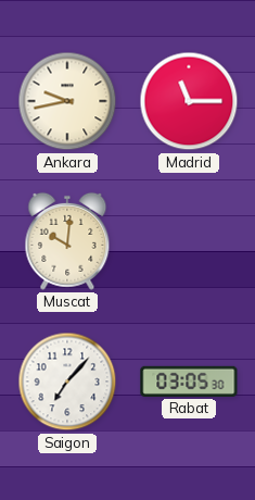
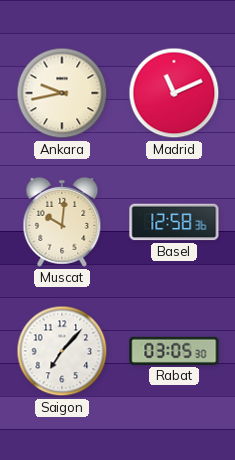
Madrid: 11:15 -> 11:11
Basel: none -> 12:58
